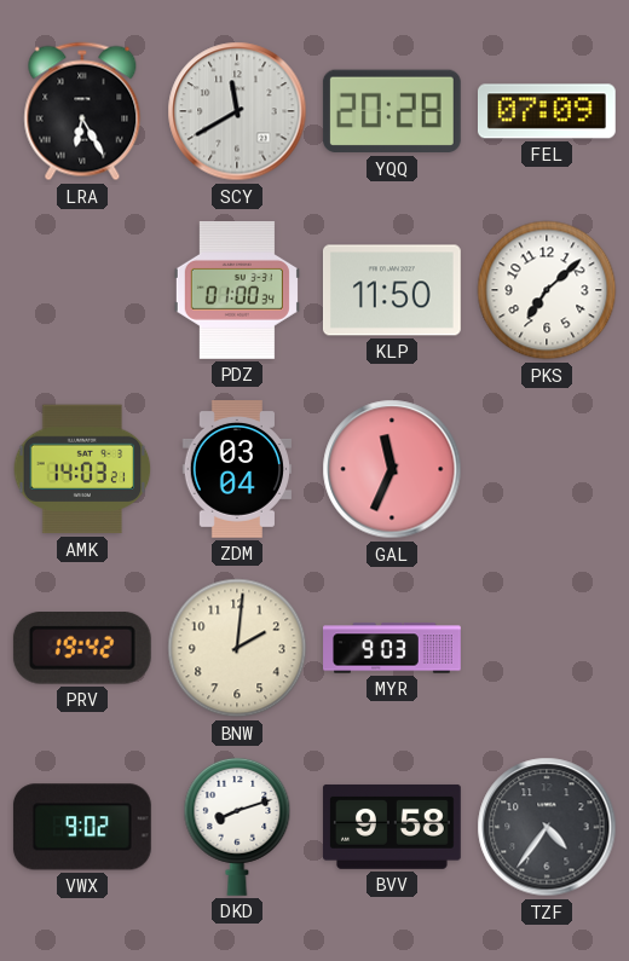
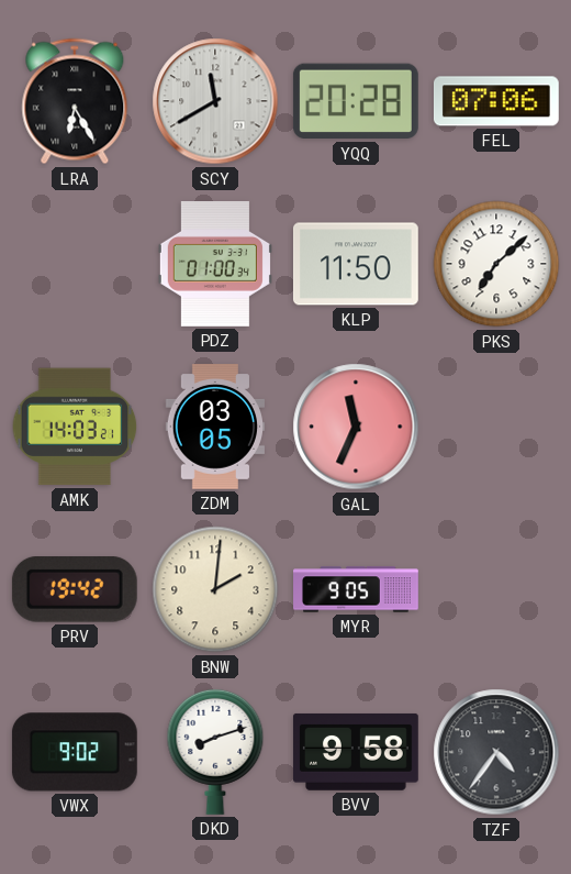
FEL: 07:09 -> 07:06
ZDM: 03:04 -> 03:05
MYR: 9:03 -> 9:05
